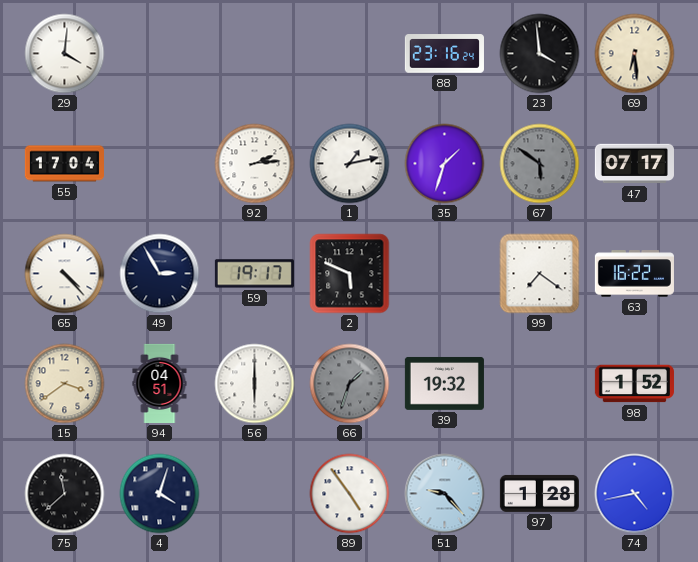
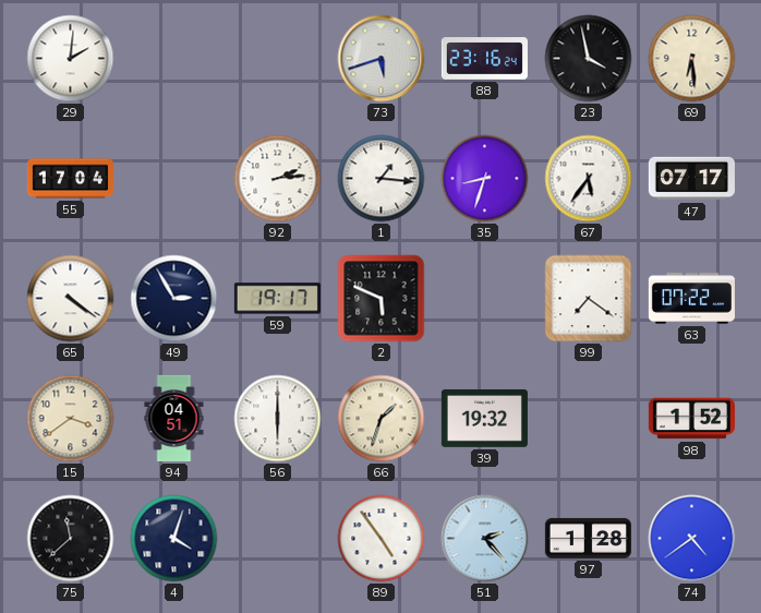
29: 4:01 -> 2:01
73: none -> 5:42
23: 3:59 -> 3:58
1: 1:13 -> 1:16
35: 1:33 -> 8:33
67: 5:51 -> 5:36
67 dial: grey -> white
65: 4:23 -> 4:21
63: 16:22 -> 07:22
66 dial: grey -> cream
51: 9:23 -> 2:23
74: 4:43 -> 4:39
